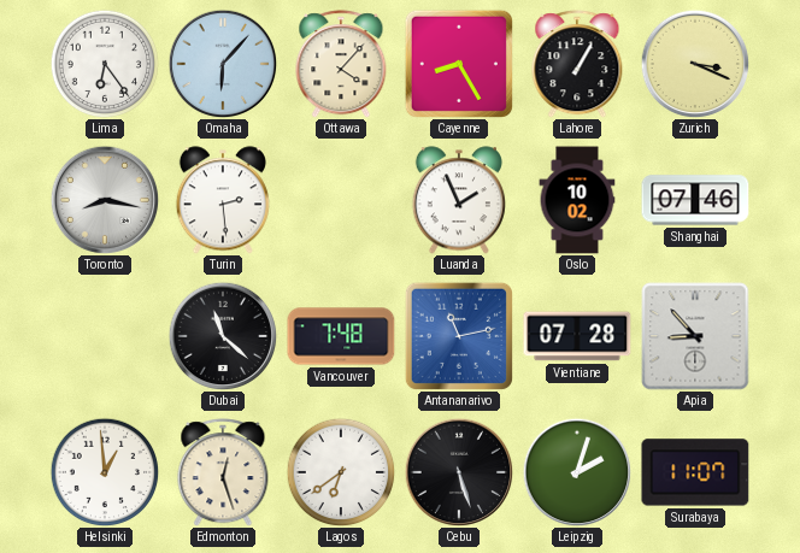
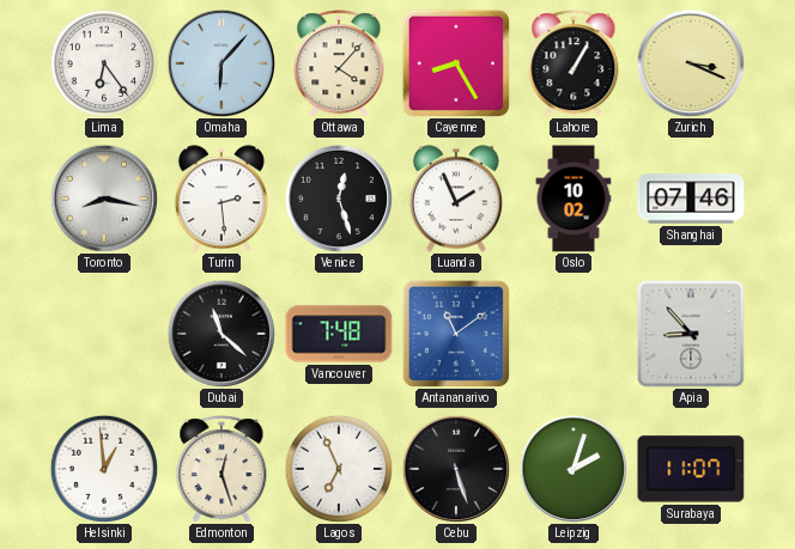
Venice: none -> 12:27
Antananarivo: 11:13 -> 11:09
Vientiane: 07:28 -> none
Lagos: 6:39 -> 6:56
